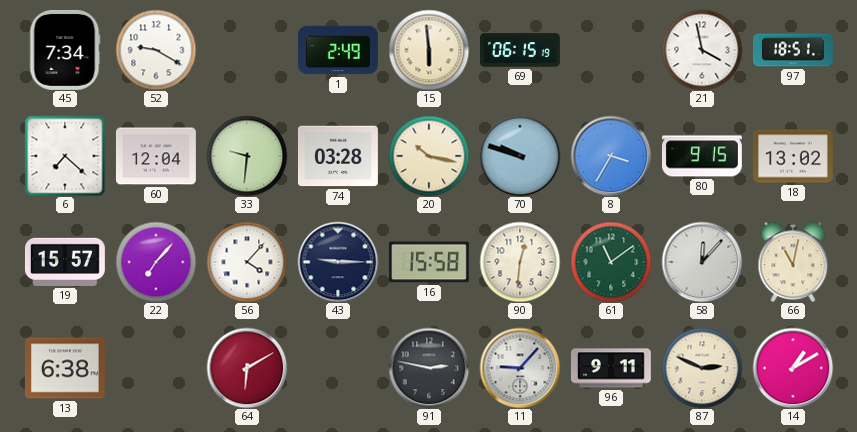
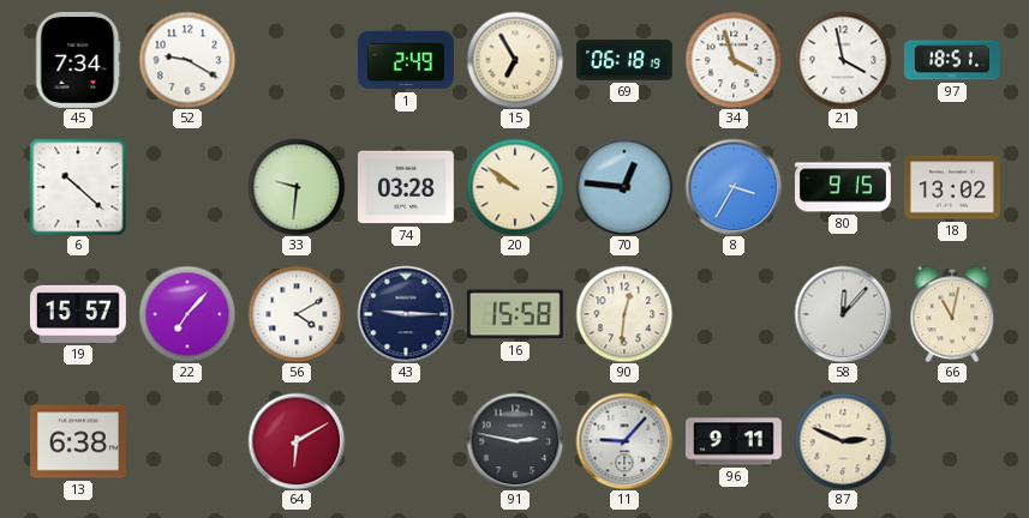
15: 5:59 -> 6:55
69: 06:15 -> 06:18
34: none -> 3:57
6: 7:22 -> 10:22
60: 12:04 -> none
20: 10:17 -> 9:51
70: 9:48 -> 12:46
56: 4:07 -> 4:10
61: 11:09 -> none
14: 1:10 -> none
